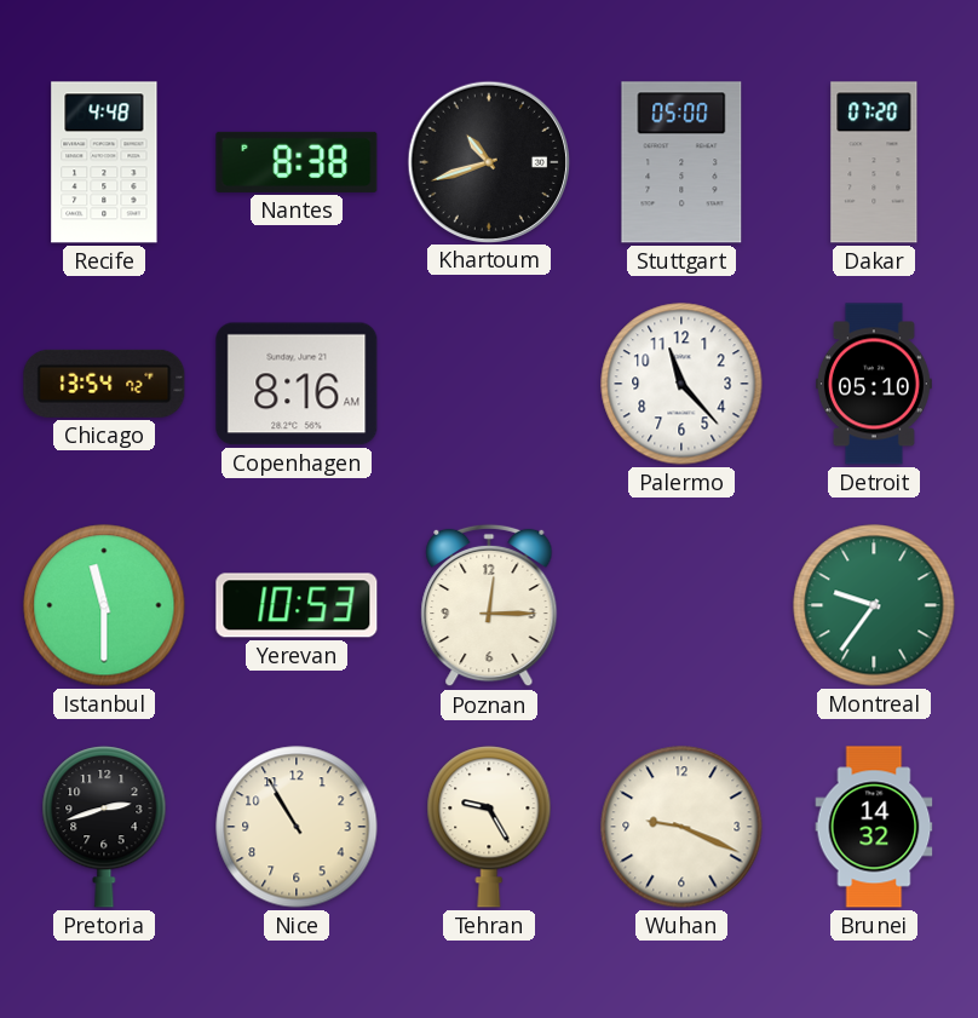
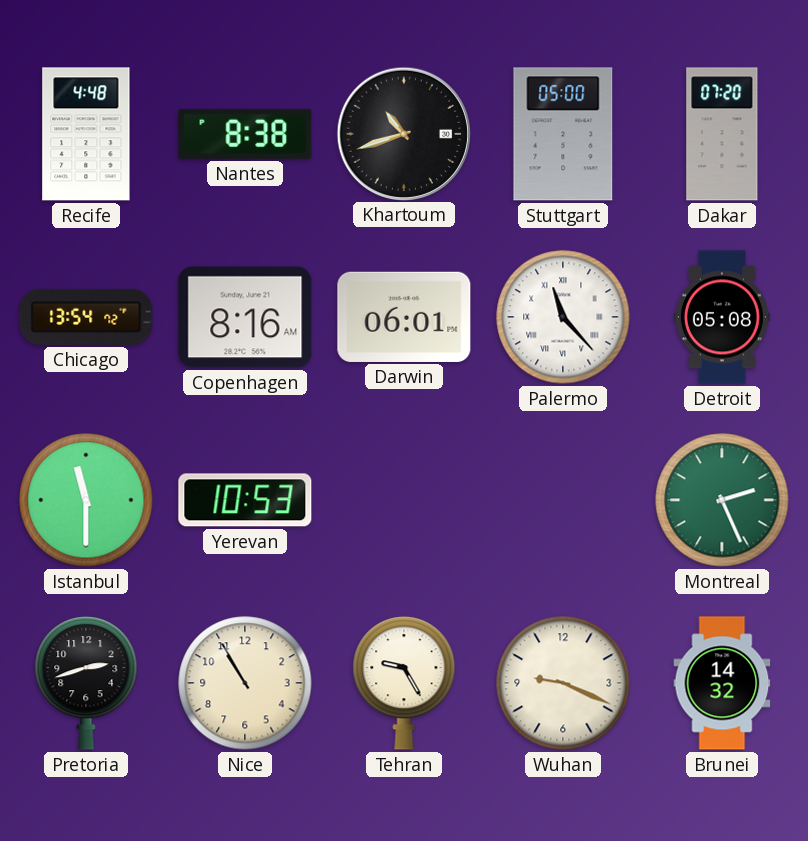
Darwin: none -> 06:01
Palermo numerals: Arabic -> Roman
Detroit: 05:10 -> 05:08
Poznan: 12:15 -> none
Montreal: 9:36 -> 2:26
